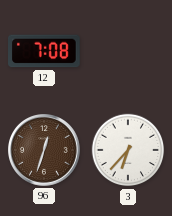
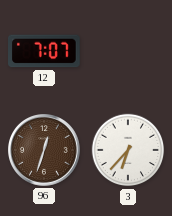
12: 7:08 -> 7:07
